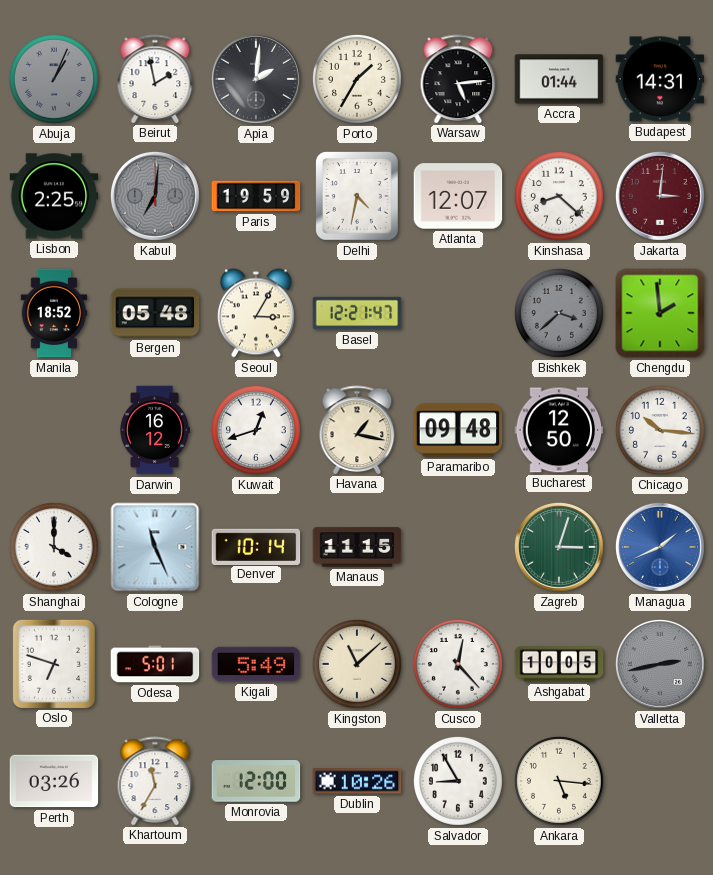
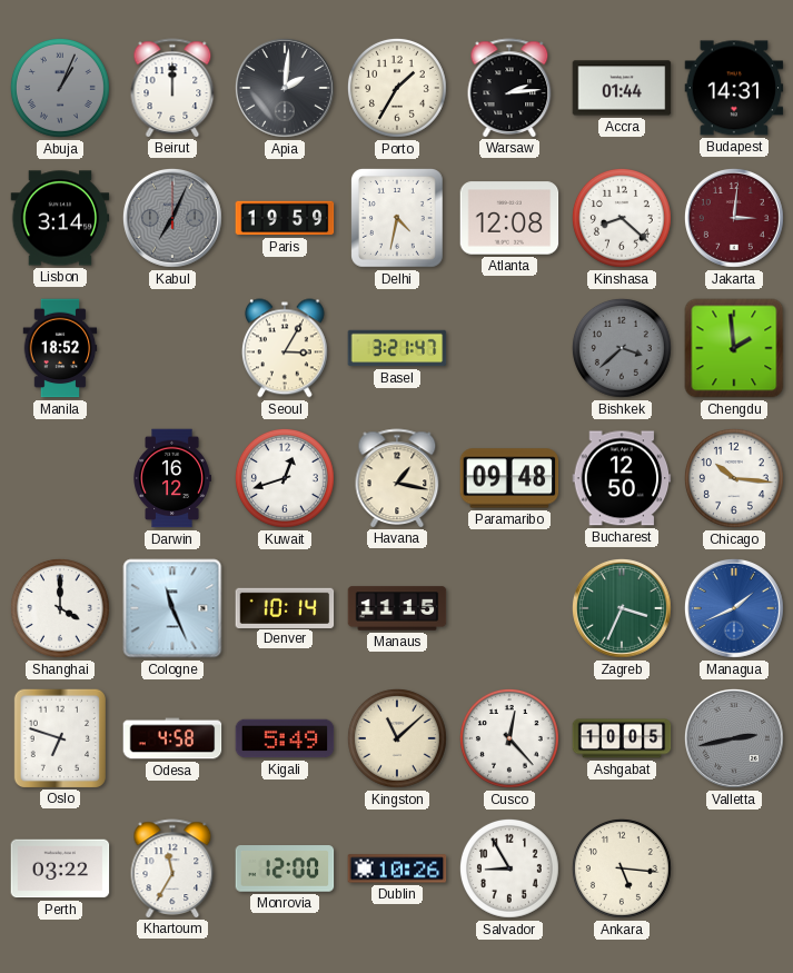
Beirut: 1:58 -> 12:00
Warsaw: 5:14 -> 2:14
Lisbon: 2:25 -> 3:14
Kabul: 7:01 -> 7:04
Atlanta: 12:07 -> 12:08
Bergen: 05:48 -> none
Basel: 12:21 -> 3:21
Zagreb: 3:03 -> 3:34
Odesa: 5:01 -> 4:58
Perth: 03:26 -> 03:22
